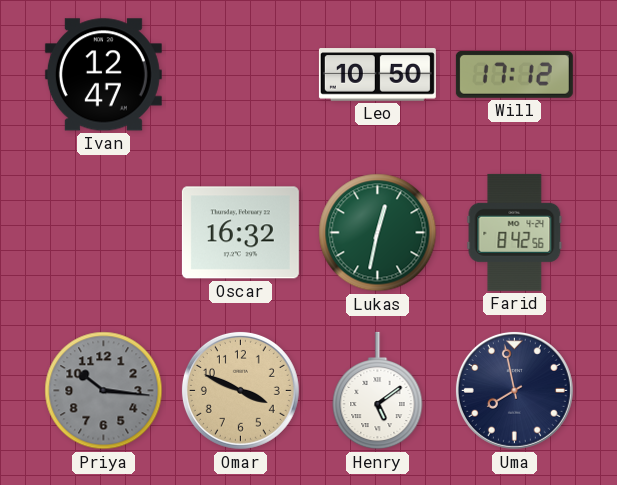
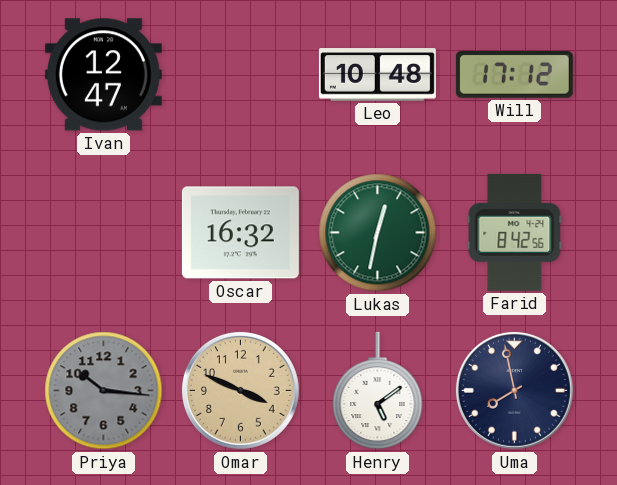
Leo: 10:50 -> 10:48
